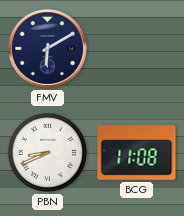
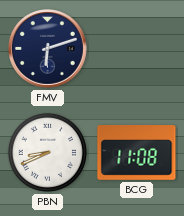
FMV: 6:10 -> 6:12
